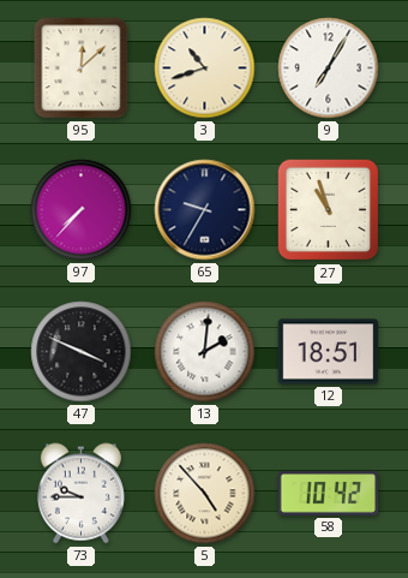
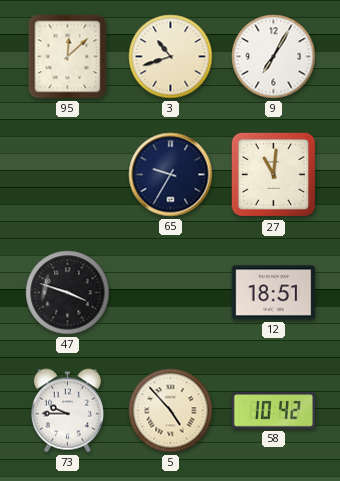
97: 7:37 -> none
27: 10:57 -> 11:01
47: 3:49 -> 3:48
13: 2:01 -> none
